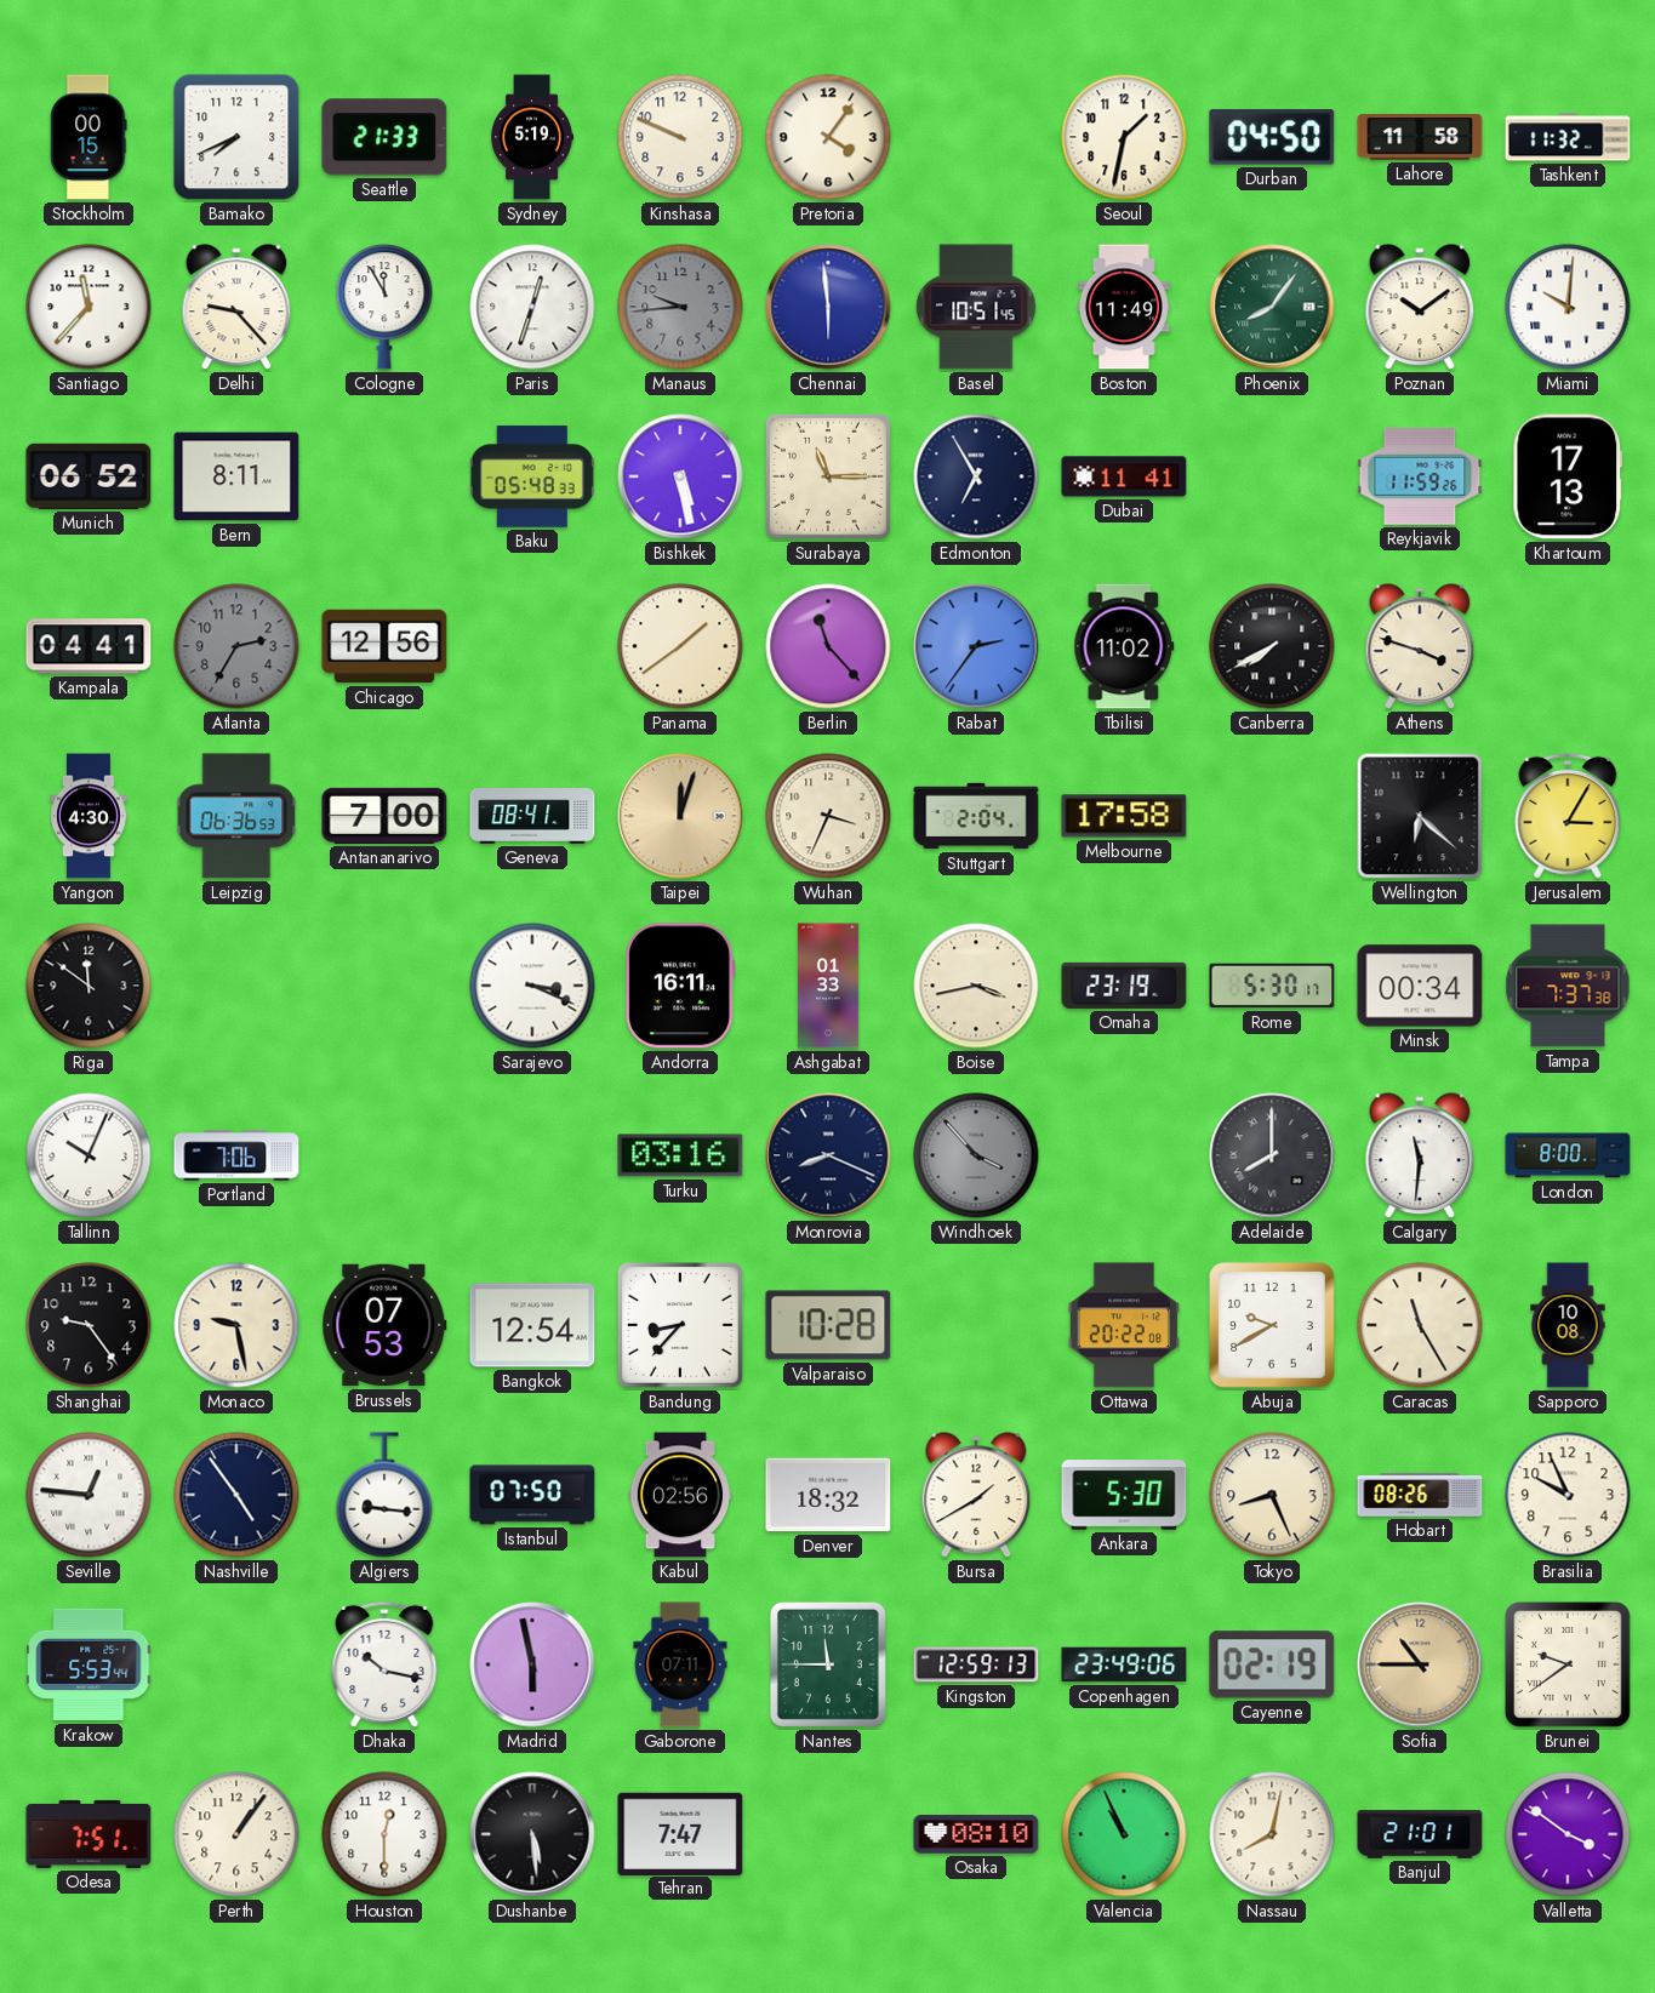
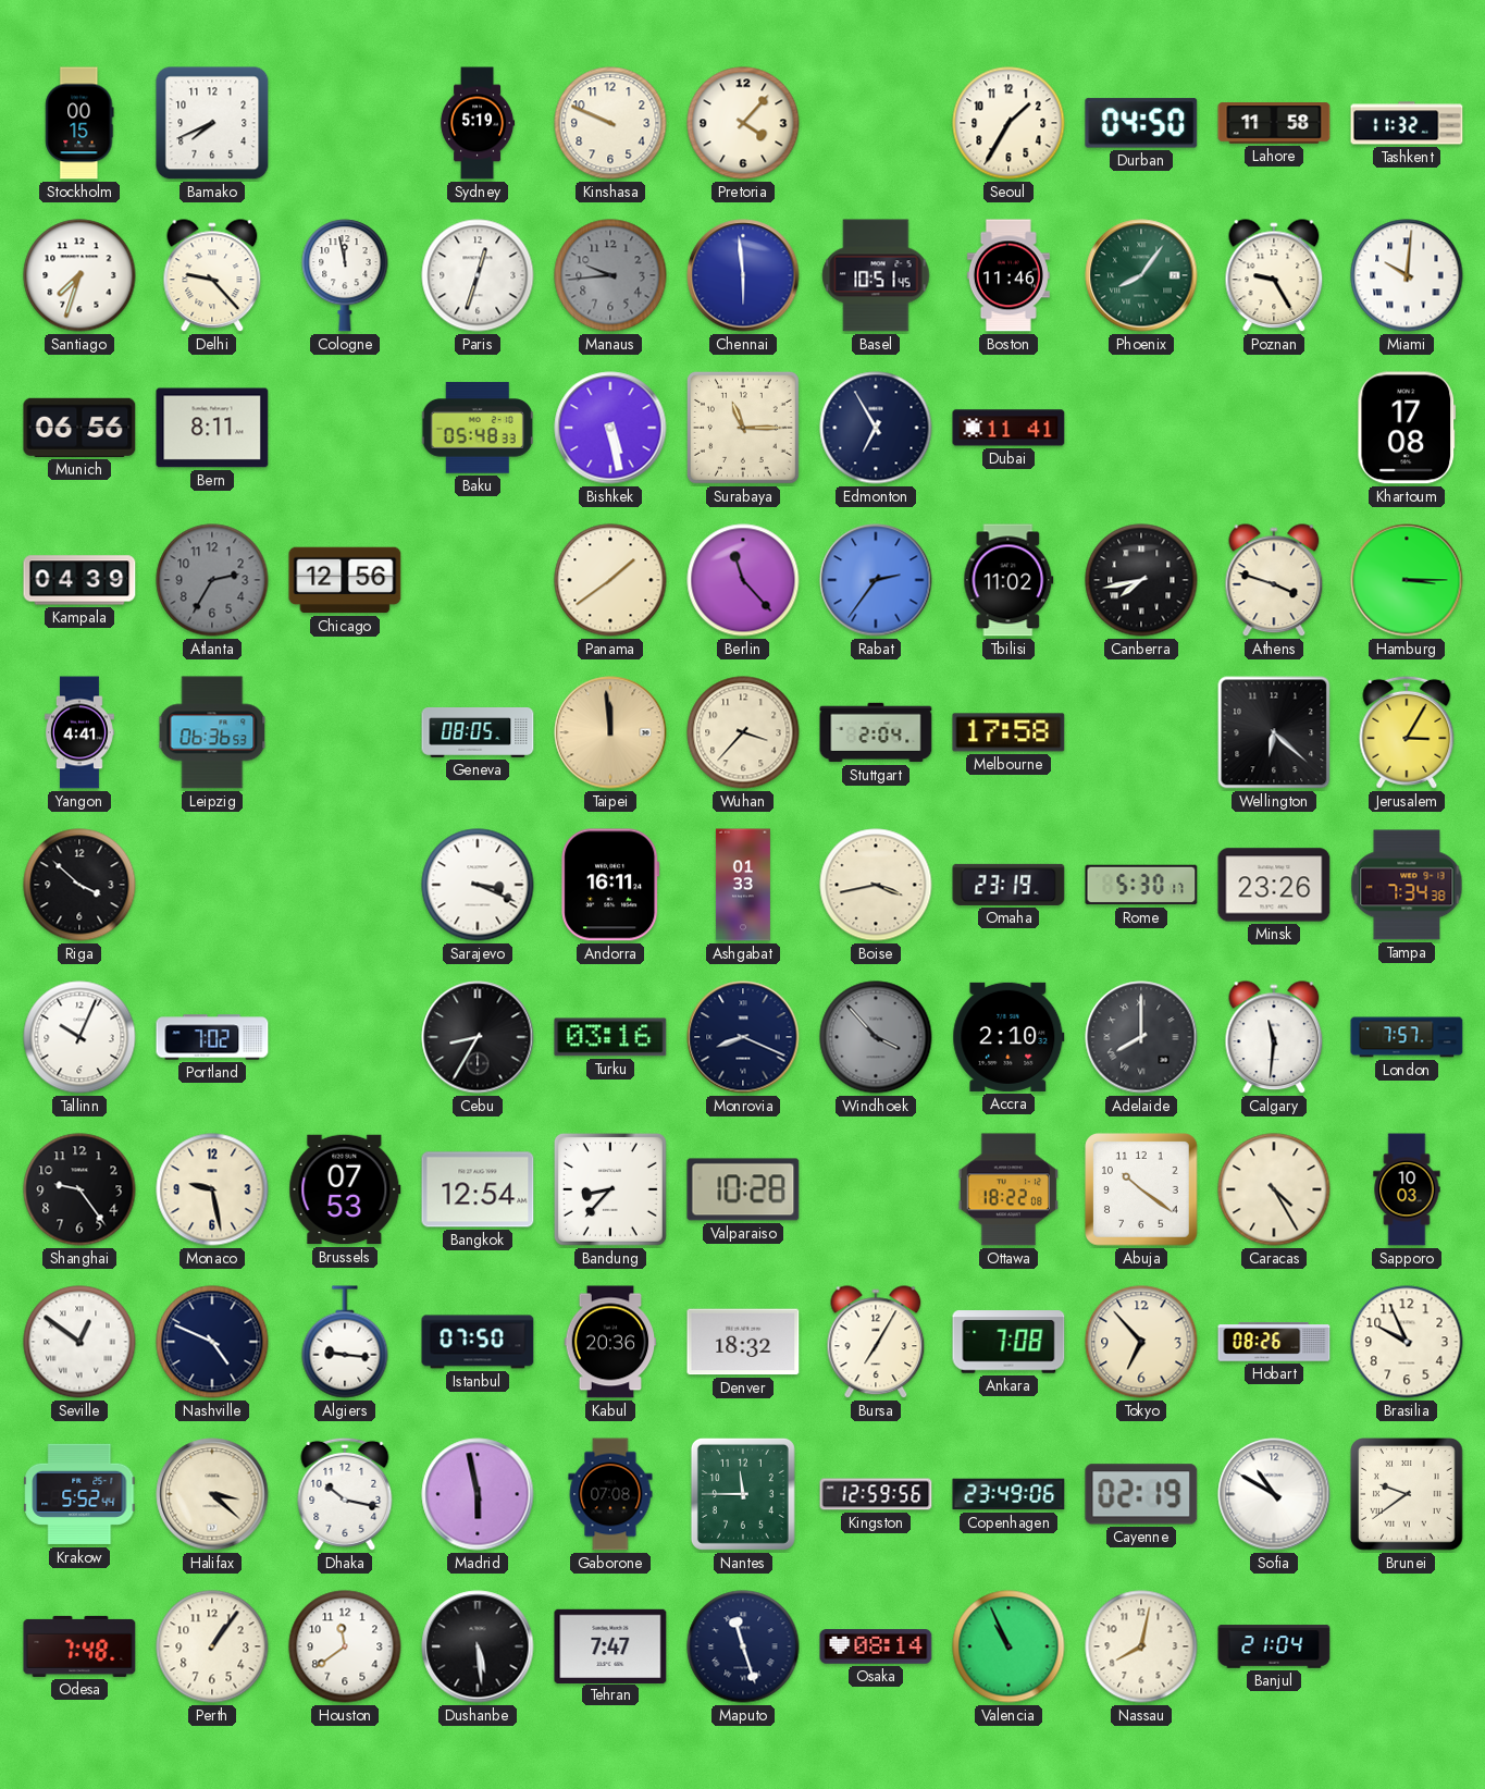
Seattle: 21:33 -> none
Pretoria: 4:06 -> 4:07
Seoul: 1:32 -> 1:35
Santiago: 11:37 -> 7:33
Cologne: 11:55 -> 11:58
Boston: 11:49 -> 11:46
Poznan: 10:09 -> 9:25
Munich: 06:52 -> 06:56
Reykjavik: 11:59 -> none
Khartoum: 17:13 -> 17:08
Kampala: 04:41 -> 04:39
Canberra: 7:40 -> 7:43
Hamburg: none -> 3:15
Yangon: 4:30 -> 4:41
Antananarivo: 7:00 -> none
Geneva: 08:41 -> 08:05
Taipei: 12:03 -> 11:59
Wuhan: 3:34 -> 3:37
Riga: 11:51 -> 3:52
Minsk: 00:34 -> 23:26
Tampa: 7:37 -> 7:34
Portland: 7:06 -> 7:02
Cebu: none -> 8:35
Accra: none -> 2:10
London: 8:00 -> 7:57
Ottawa: 20:22 -> 18:22
Abuja: 9:40 -> 10:21
Caracas: 11:25 -> 4:25
Sapporo: 10:08 -> 10:03
Seville: 12:46 -> 12:51
Nashville: 4:54 -> 4:49
Kabul: 02:56 -> 20:36
Bursa: 1:40 -> 7:05
Ankara: 5:30 -> 7:08
Tokyo: 8:26 -> 6:53
Krakow: 5:53 -> 5:52
Halifax: none -> 3:22
Gaborone: 07:11 -> 07:08
Kingston: 12:59:13 -> 12:59:56
Sofia: 10:45 -> 10:50
Sofia dial: champagne -> white
Odesa: 7:51 -> 7:48
Houston: 12:30 -> 11:39
Maputo: none -> 11:27
Osaka: 08:10 -> 08:14
Banjul: 21:01 -> 21:04
Valletta: 3:51 -> none
